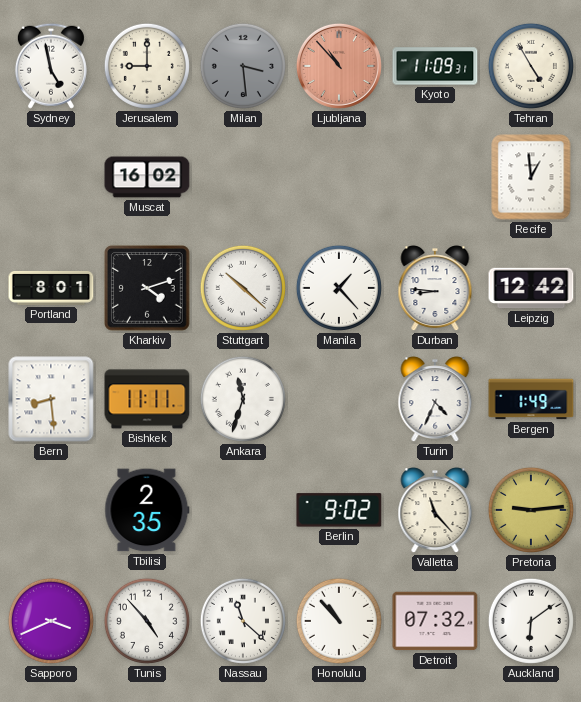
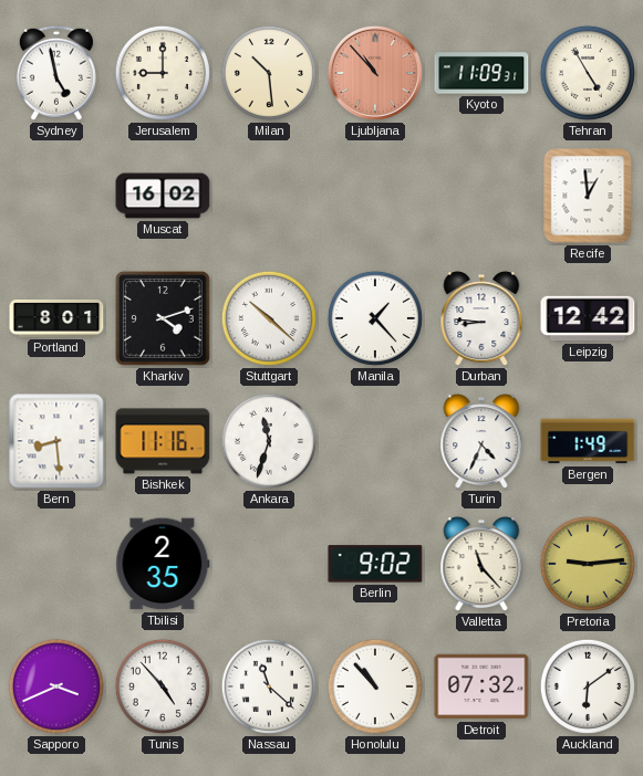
Milan: 3:29 -> 10:29
Milan dial: grey -> cream
Bishkek: 11:11 -> 11:16
